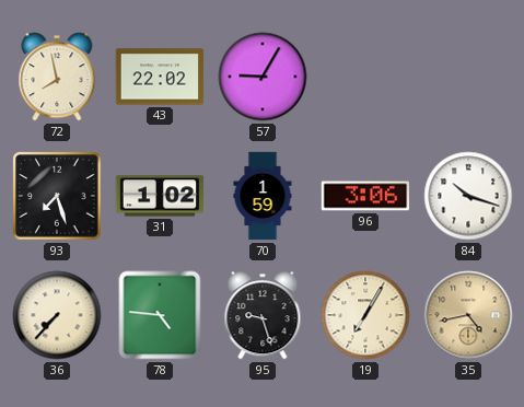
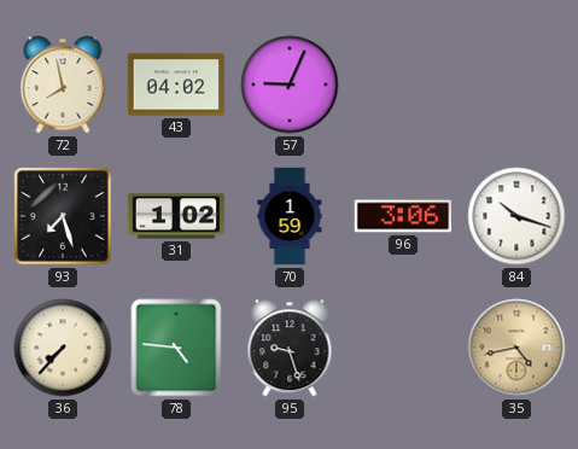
43: 22:02 -> 04:02
57: 9:05 -> 9:04
19: 7:05 -> none
